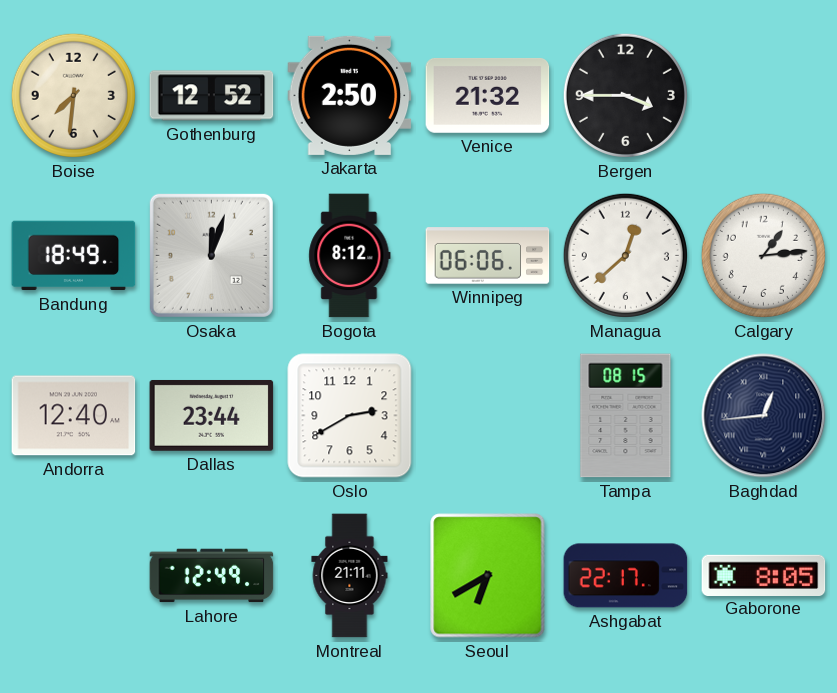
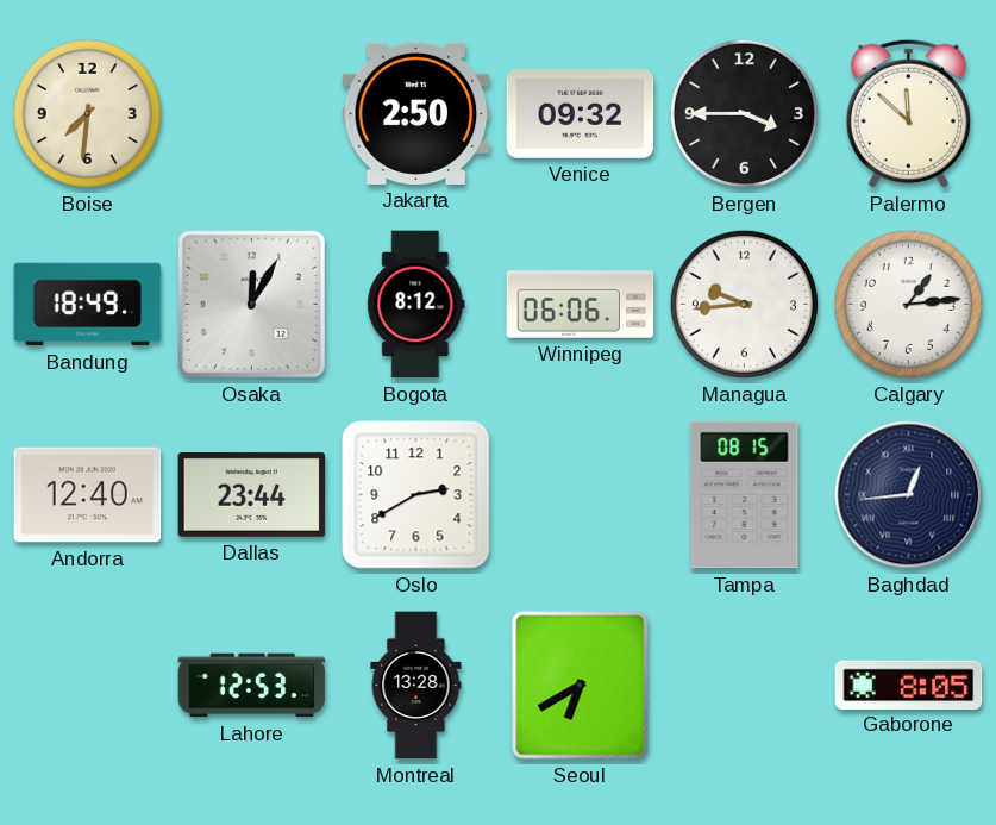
Gothenburg: 12:52 -> none
Venice: 21:32 -> 09:32
Palermo: none -> 11:52
Osaka: 12:03 -> 12:05
Managua: 12:38 -> 9:44
Lahore: 12:49 -> 12:53
Montreal: 21:11 -> 13:28
Ashgabat: 22:17 -> none
